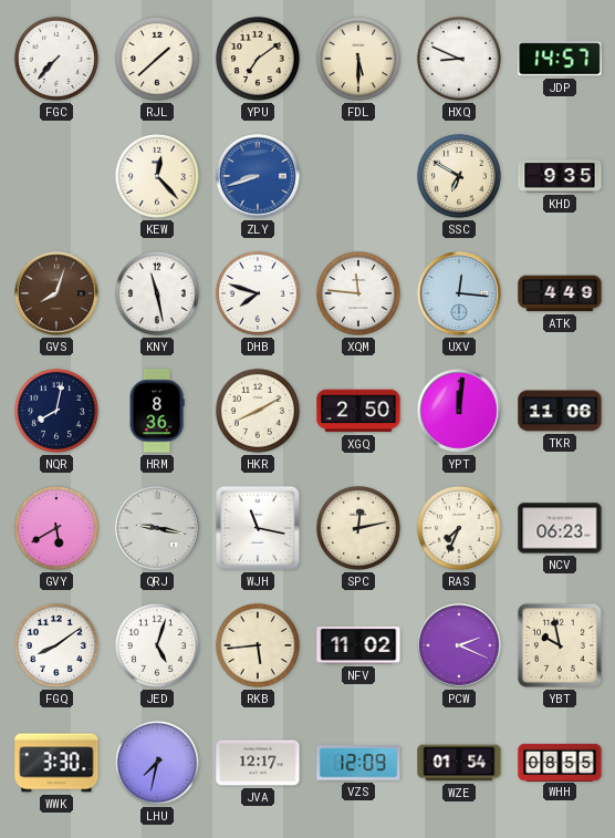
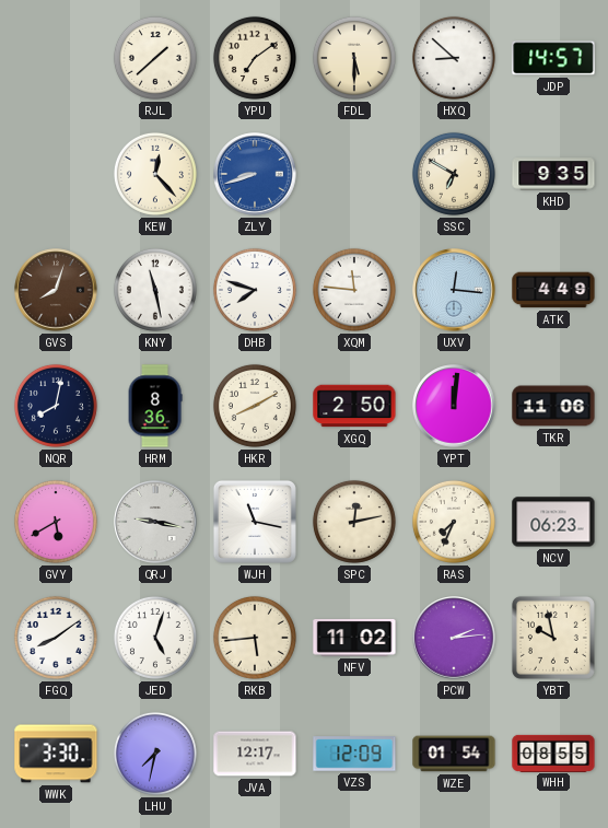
FGC: 7:37 -> none
HXQ: 8:49 -> 8:52
PCW: 2:19 -> 2:14
